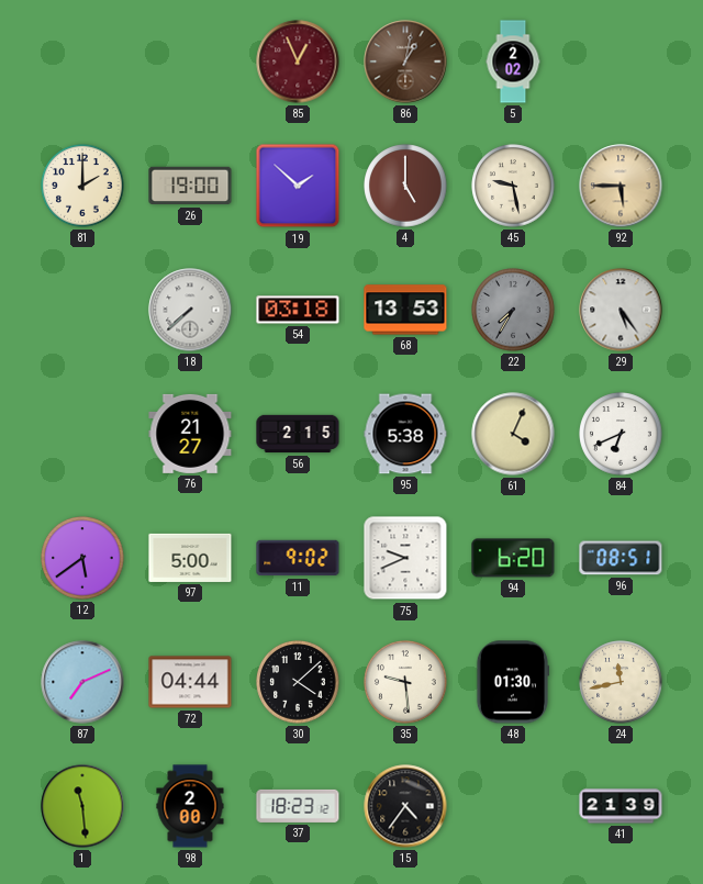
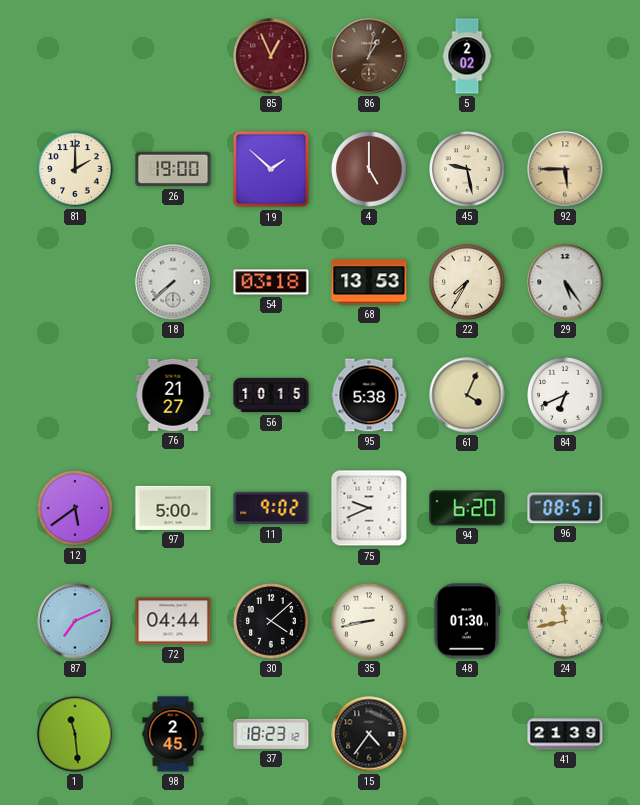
22 dial: grey -> cream
56: 2:15 -> 10:15
35: 9:29 -> 8:43
98: 2:00 -> 2:45
